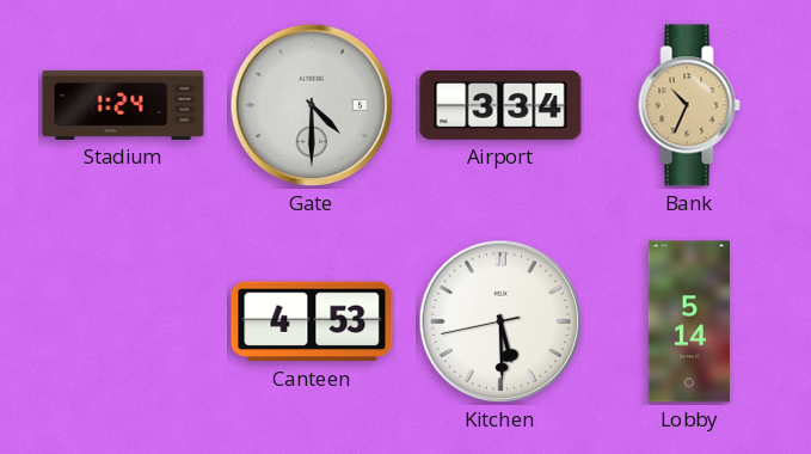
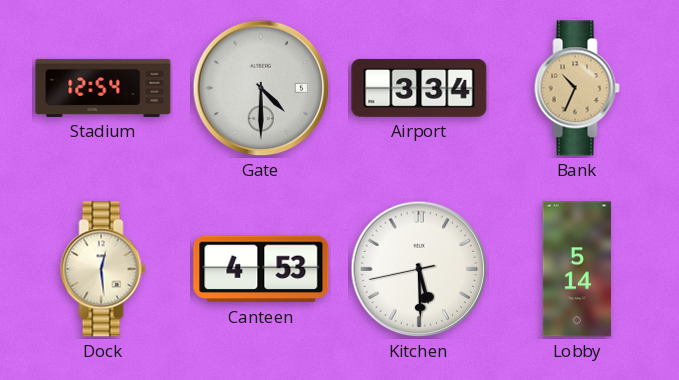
Stadium: 1:24 -> 12:54
Dock: none -> 12:29
